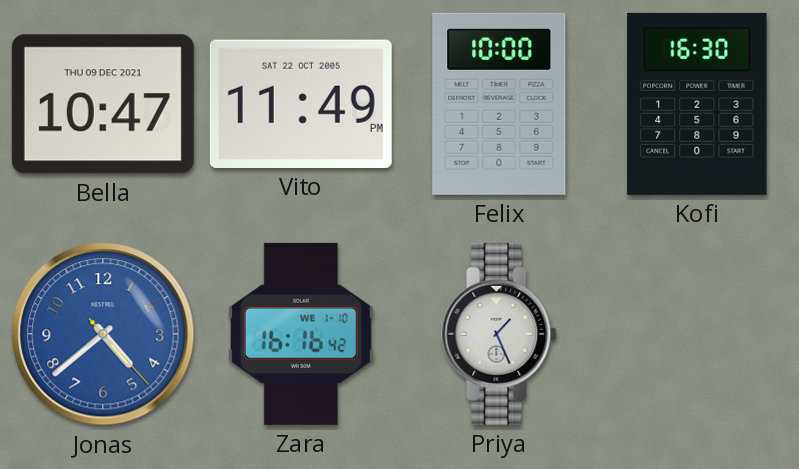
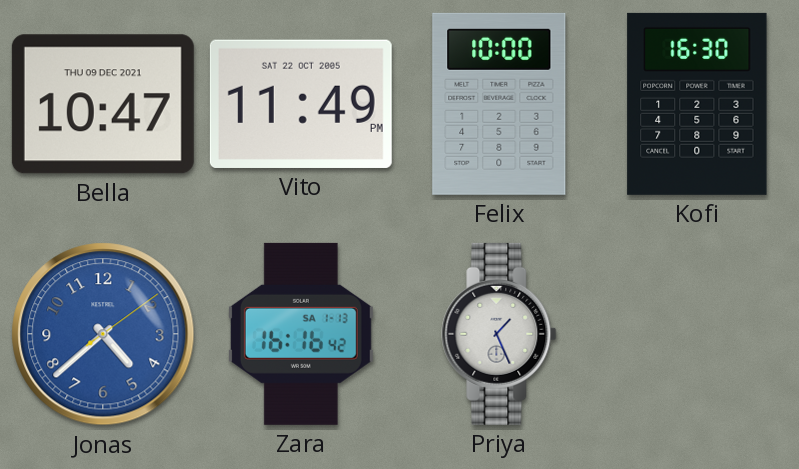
Jonas: 4:38:23 -> 4:38:09
Zara date: WE 1-10 -> SA 1-13
